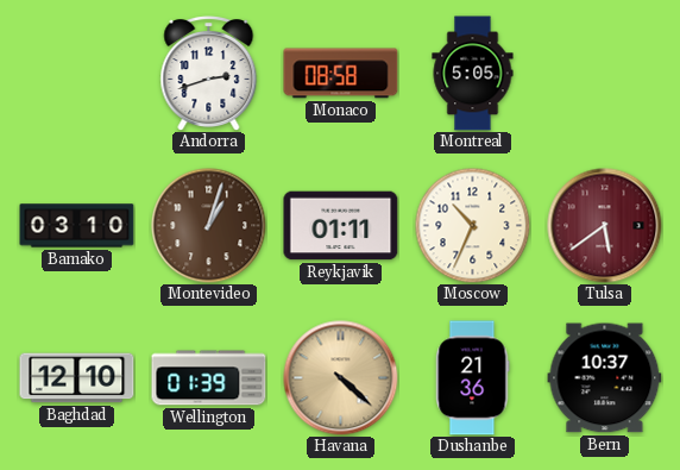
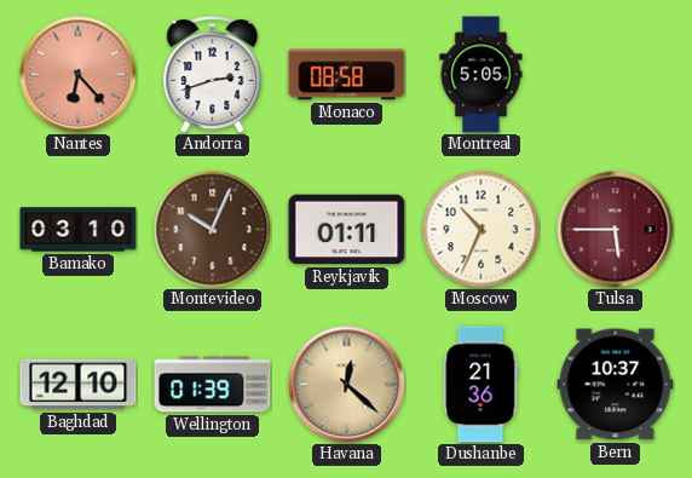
Nantes: none -> 6:23
Montevideo: 1:03 -> 10:04
Tulsa: 5:39 -> 5:45
Havana: 4:22 -> 12:22
